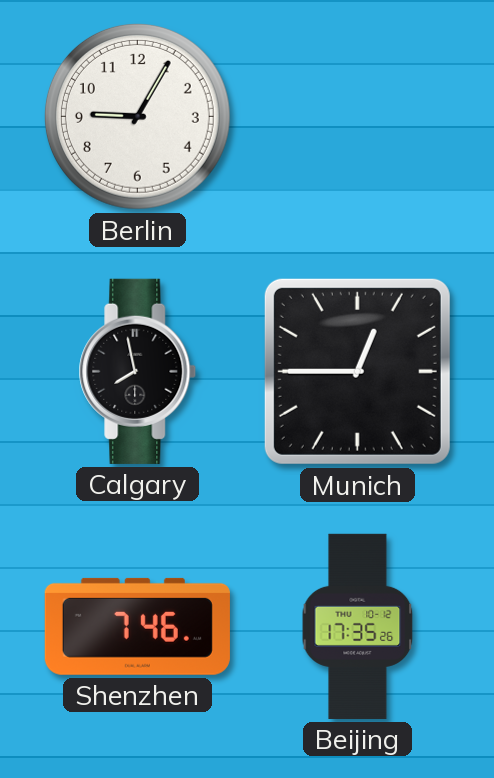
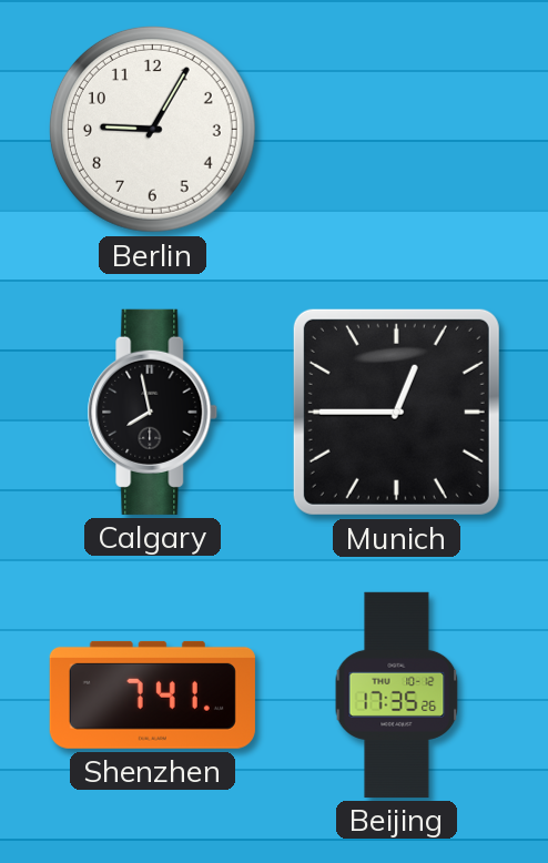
Shenzhen: 7:46 -> 7:41
